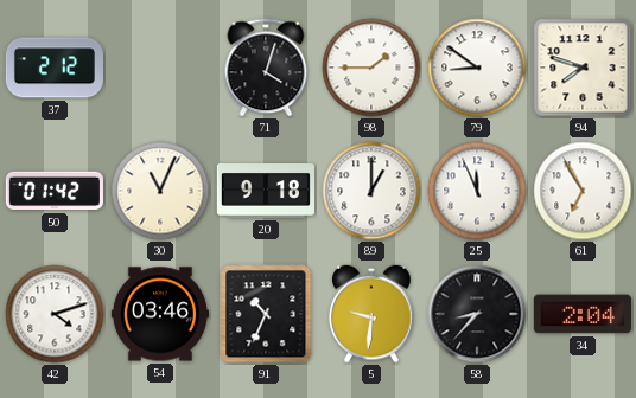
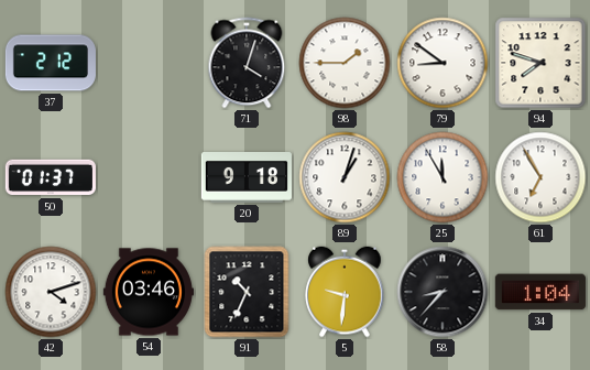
50: 01:42 -> 01:37
30: 11:04 -> none
89: 1:00 -> 1:03
25: 11:56 -> 11:55
34: 2:04 -> 1:04
